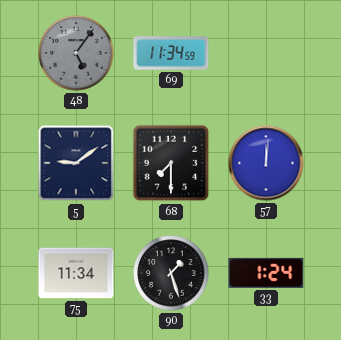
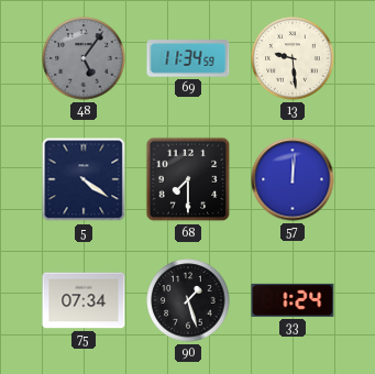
13: none -> 9:29
5: 9:09 -> 4:21
75: 11:34 -> 07:34
